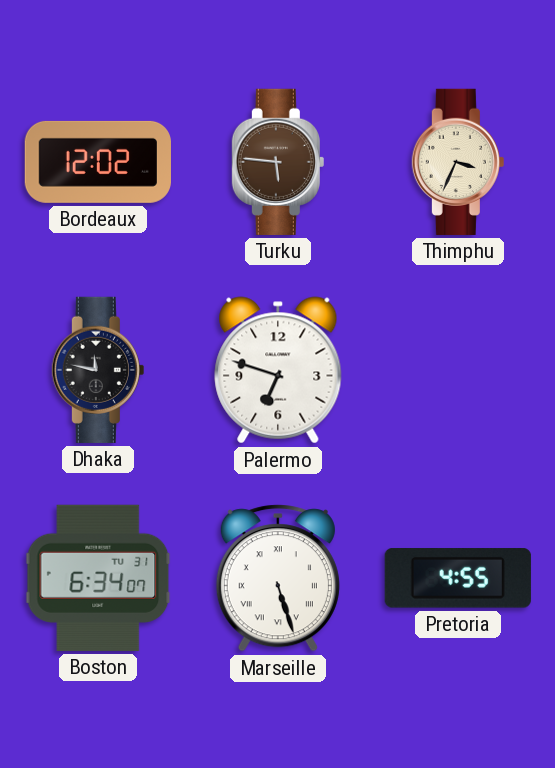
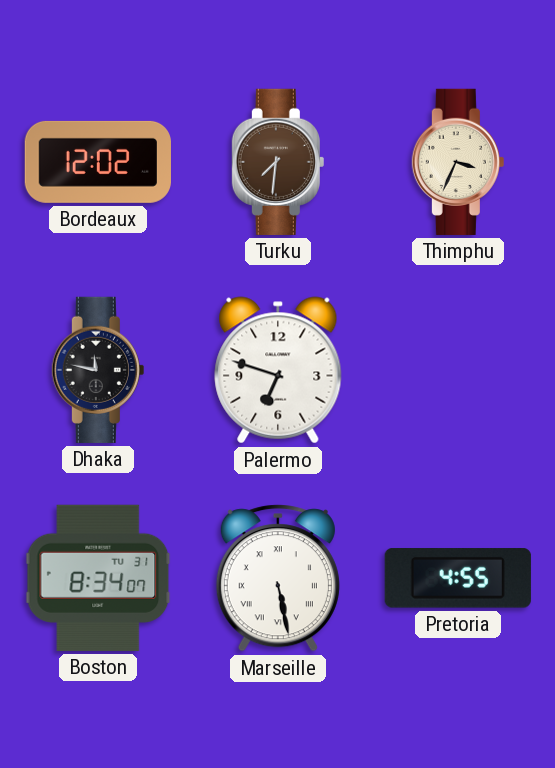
Turku: 5:46 -> 7:31
Boston: 6:34 -> 8:34
Marseille: 5:27 -> 5:28
